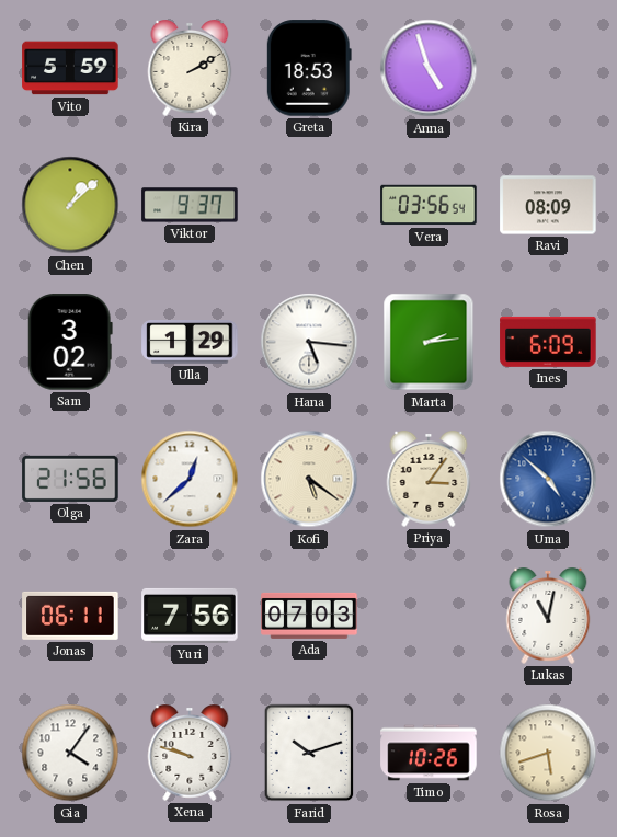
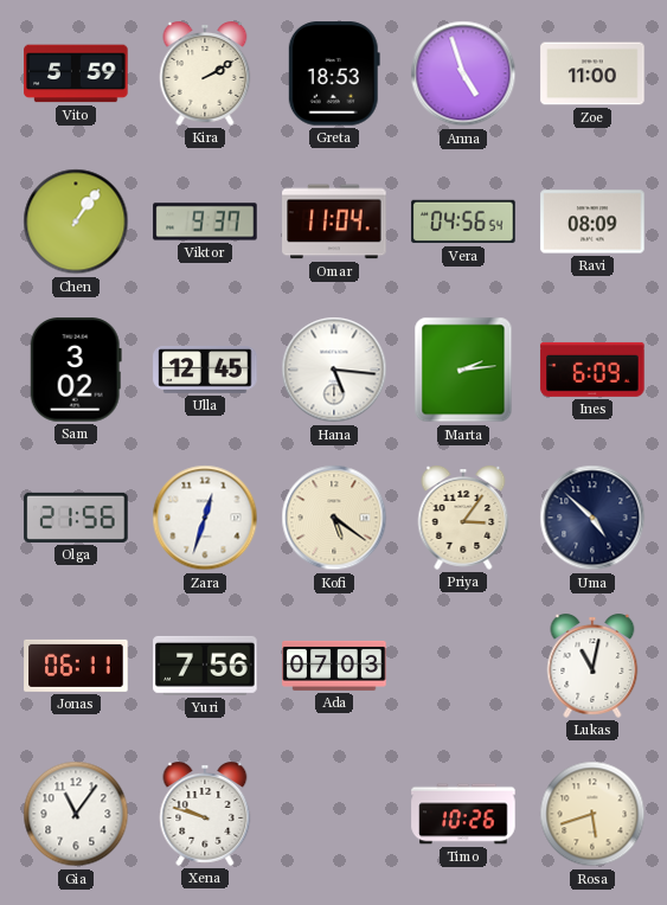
Zoe: none -> 11:00
Chen: 1:08 -> 1:06
Omar: none -> 11:04
Vera: 03:56 -> 04:56
Ulla: 1:29 -> 12:45
Zara: 12:38 -> 12:33
Uma dial: blue -> navy
Gia: 4:06 -> 11:06
Farid: 10:12 -> none
